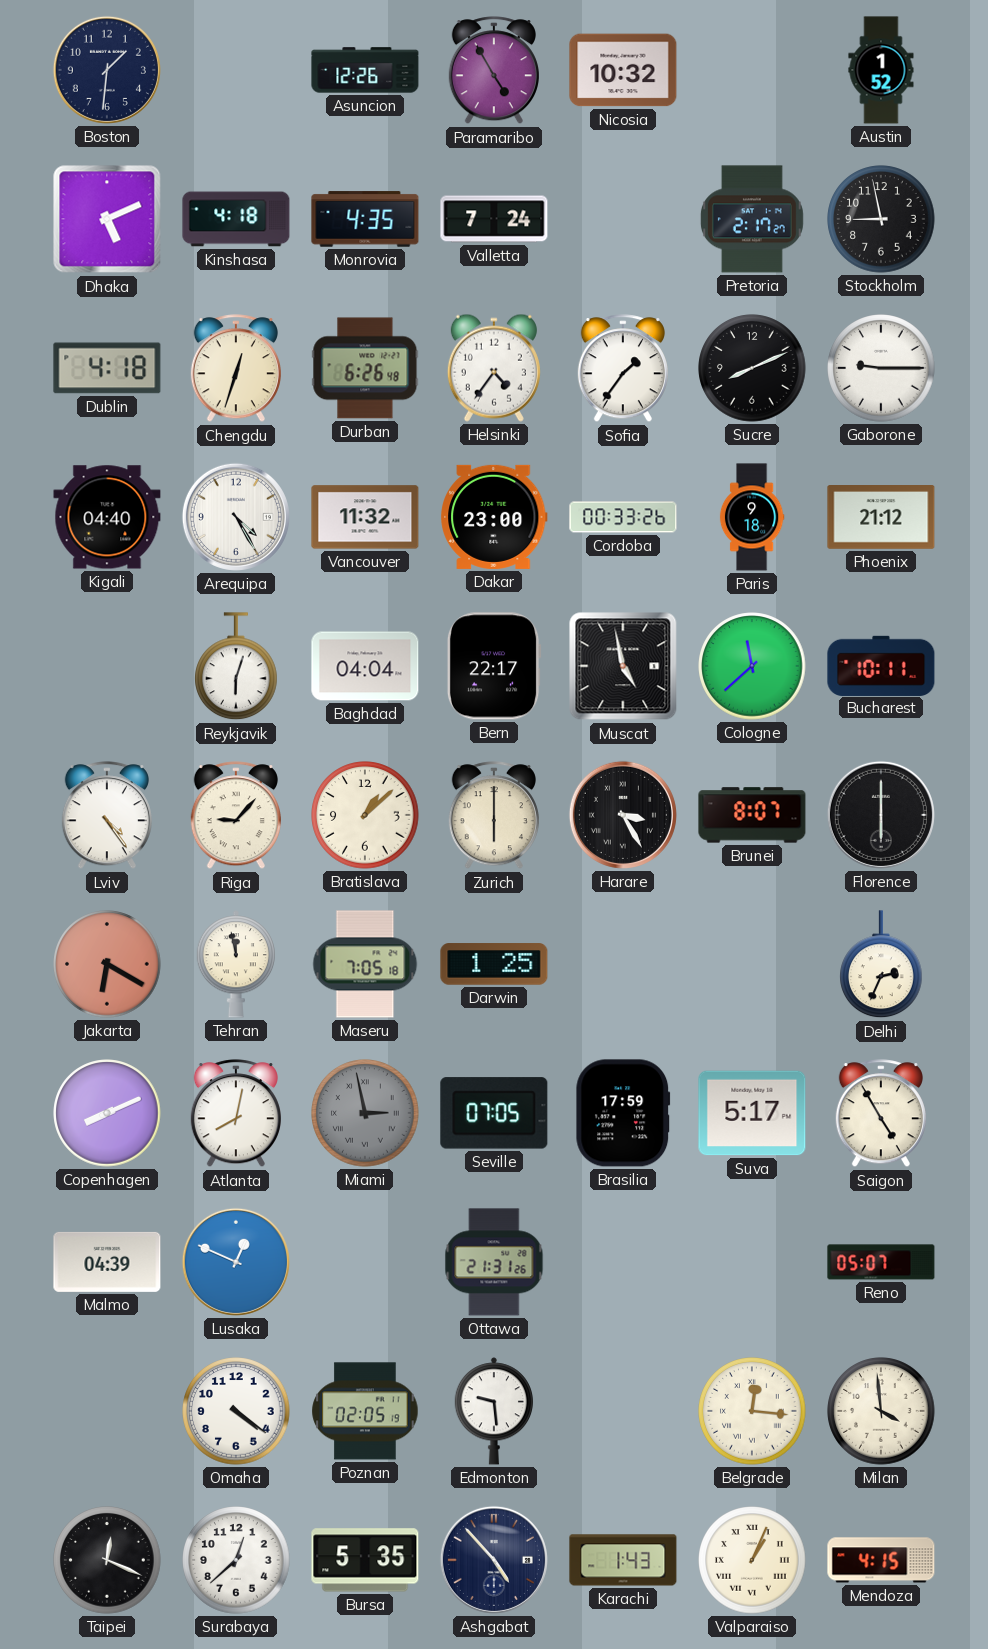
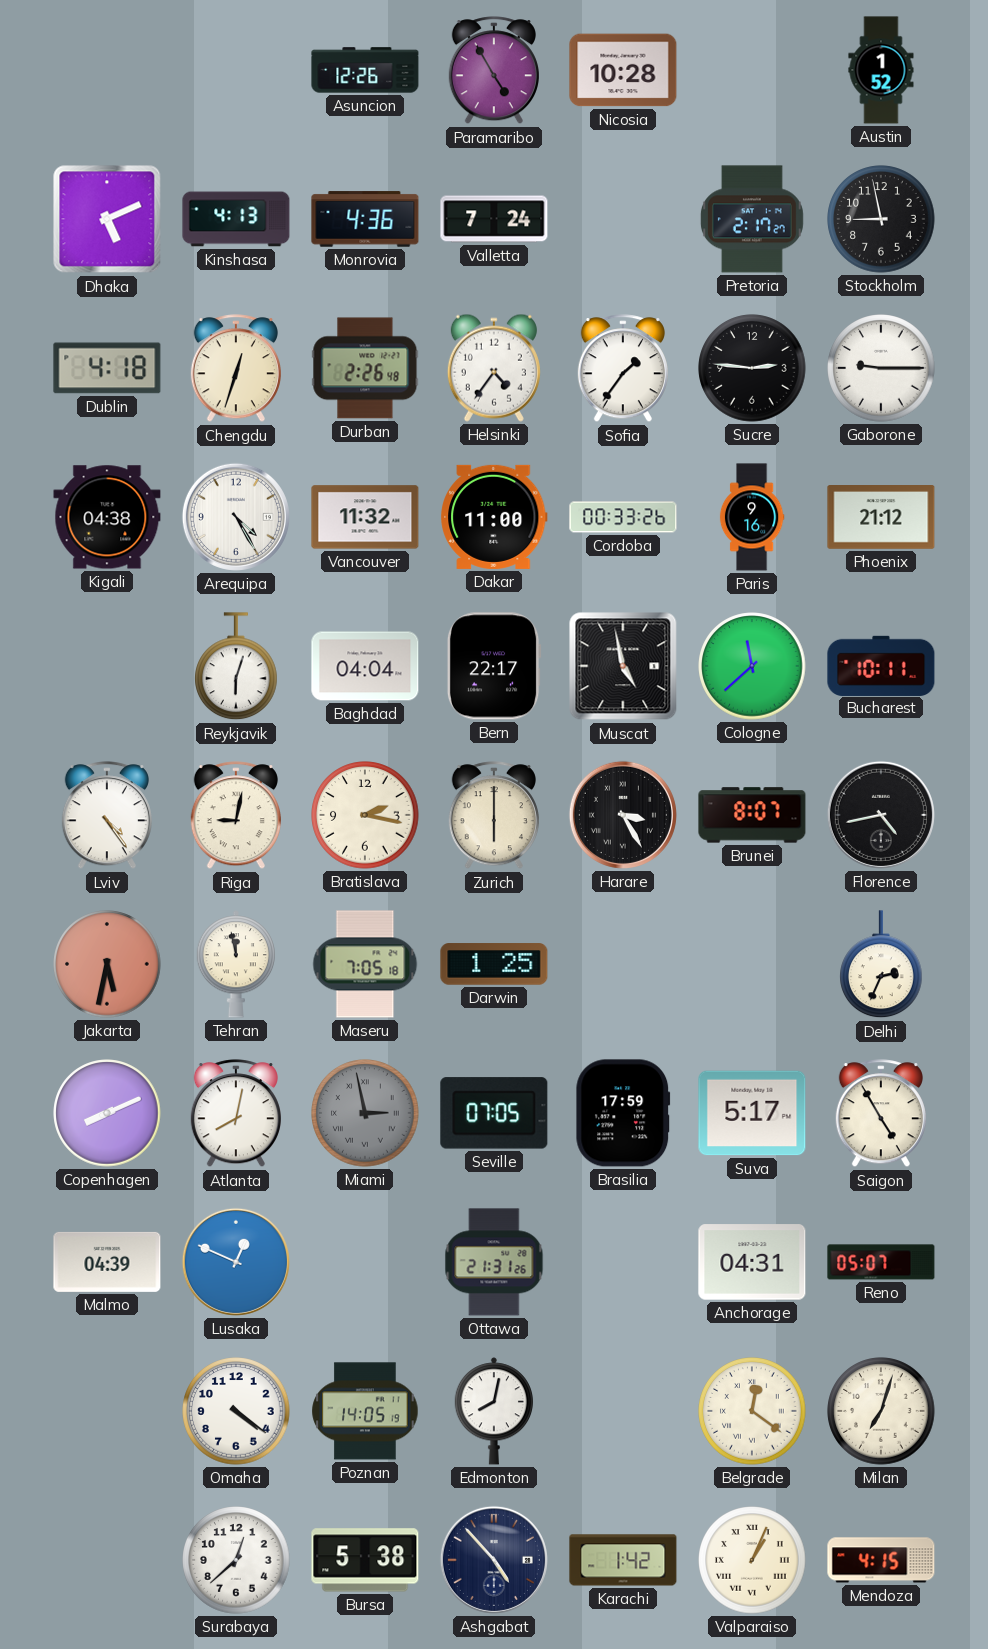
Boston: 1:31 -> none
Nicosia: 10:32 -> 10:28
Kinshasa: 4:18 -> 4:13
Monrovia: 4:35 -> 4:36
Durban: 6:26 -> 2:26
Sucre: 8:11 -> 2:46
Kigali: 04:40 -> 04:38
Dakar: 23:00 -> 11:00
Paris: 9:18 -> 9:16
Riga: 9:07 -> 9:02
Bratislava: 1:08 -> 2:17
Florence: 6:00 -> 4:43
Jakarta: 6:20 -> 5:32
Anchorage: none -> 04:31
Poznan: 02:05 -> 14:05
Edmonton: 9:29 -> 8:02
Belgrade: 12:16 -> 12:21
Milan: 3:59 -> 7:03
Taipei: 12:19 -> none
Bursa: 5:35 -> 5:38
Karachi: 1:43 -> 1:42
